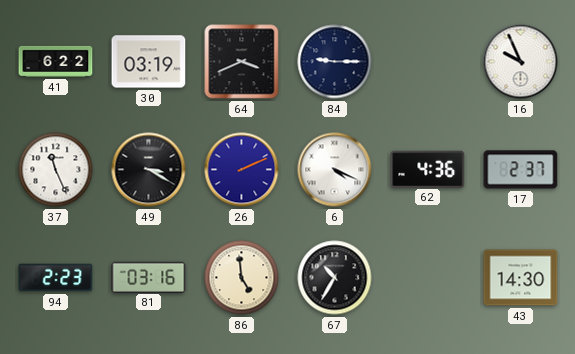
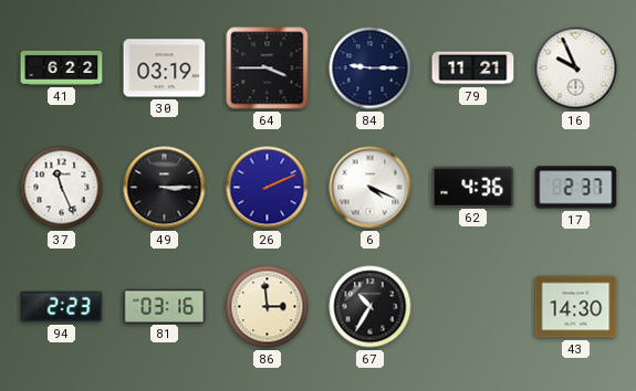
64: 3:41 -> 3:45
79: none -> 11:21
49: 3:20 -> 3:15
86: 4:59 -> 2:59
